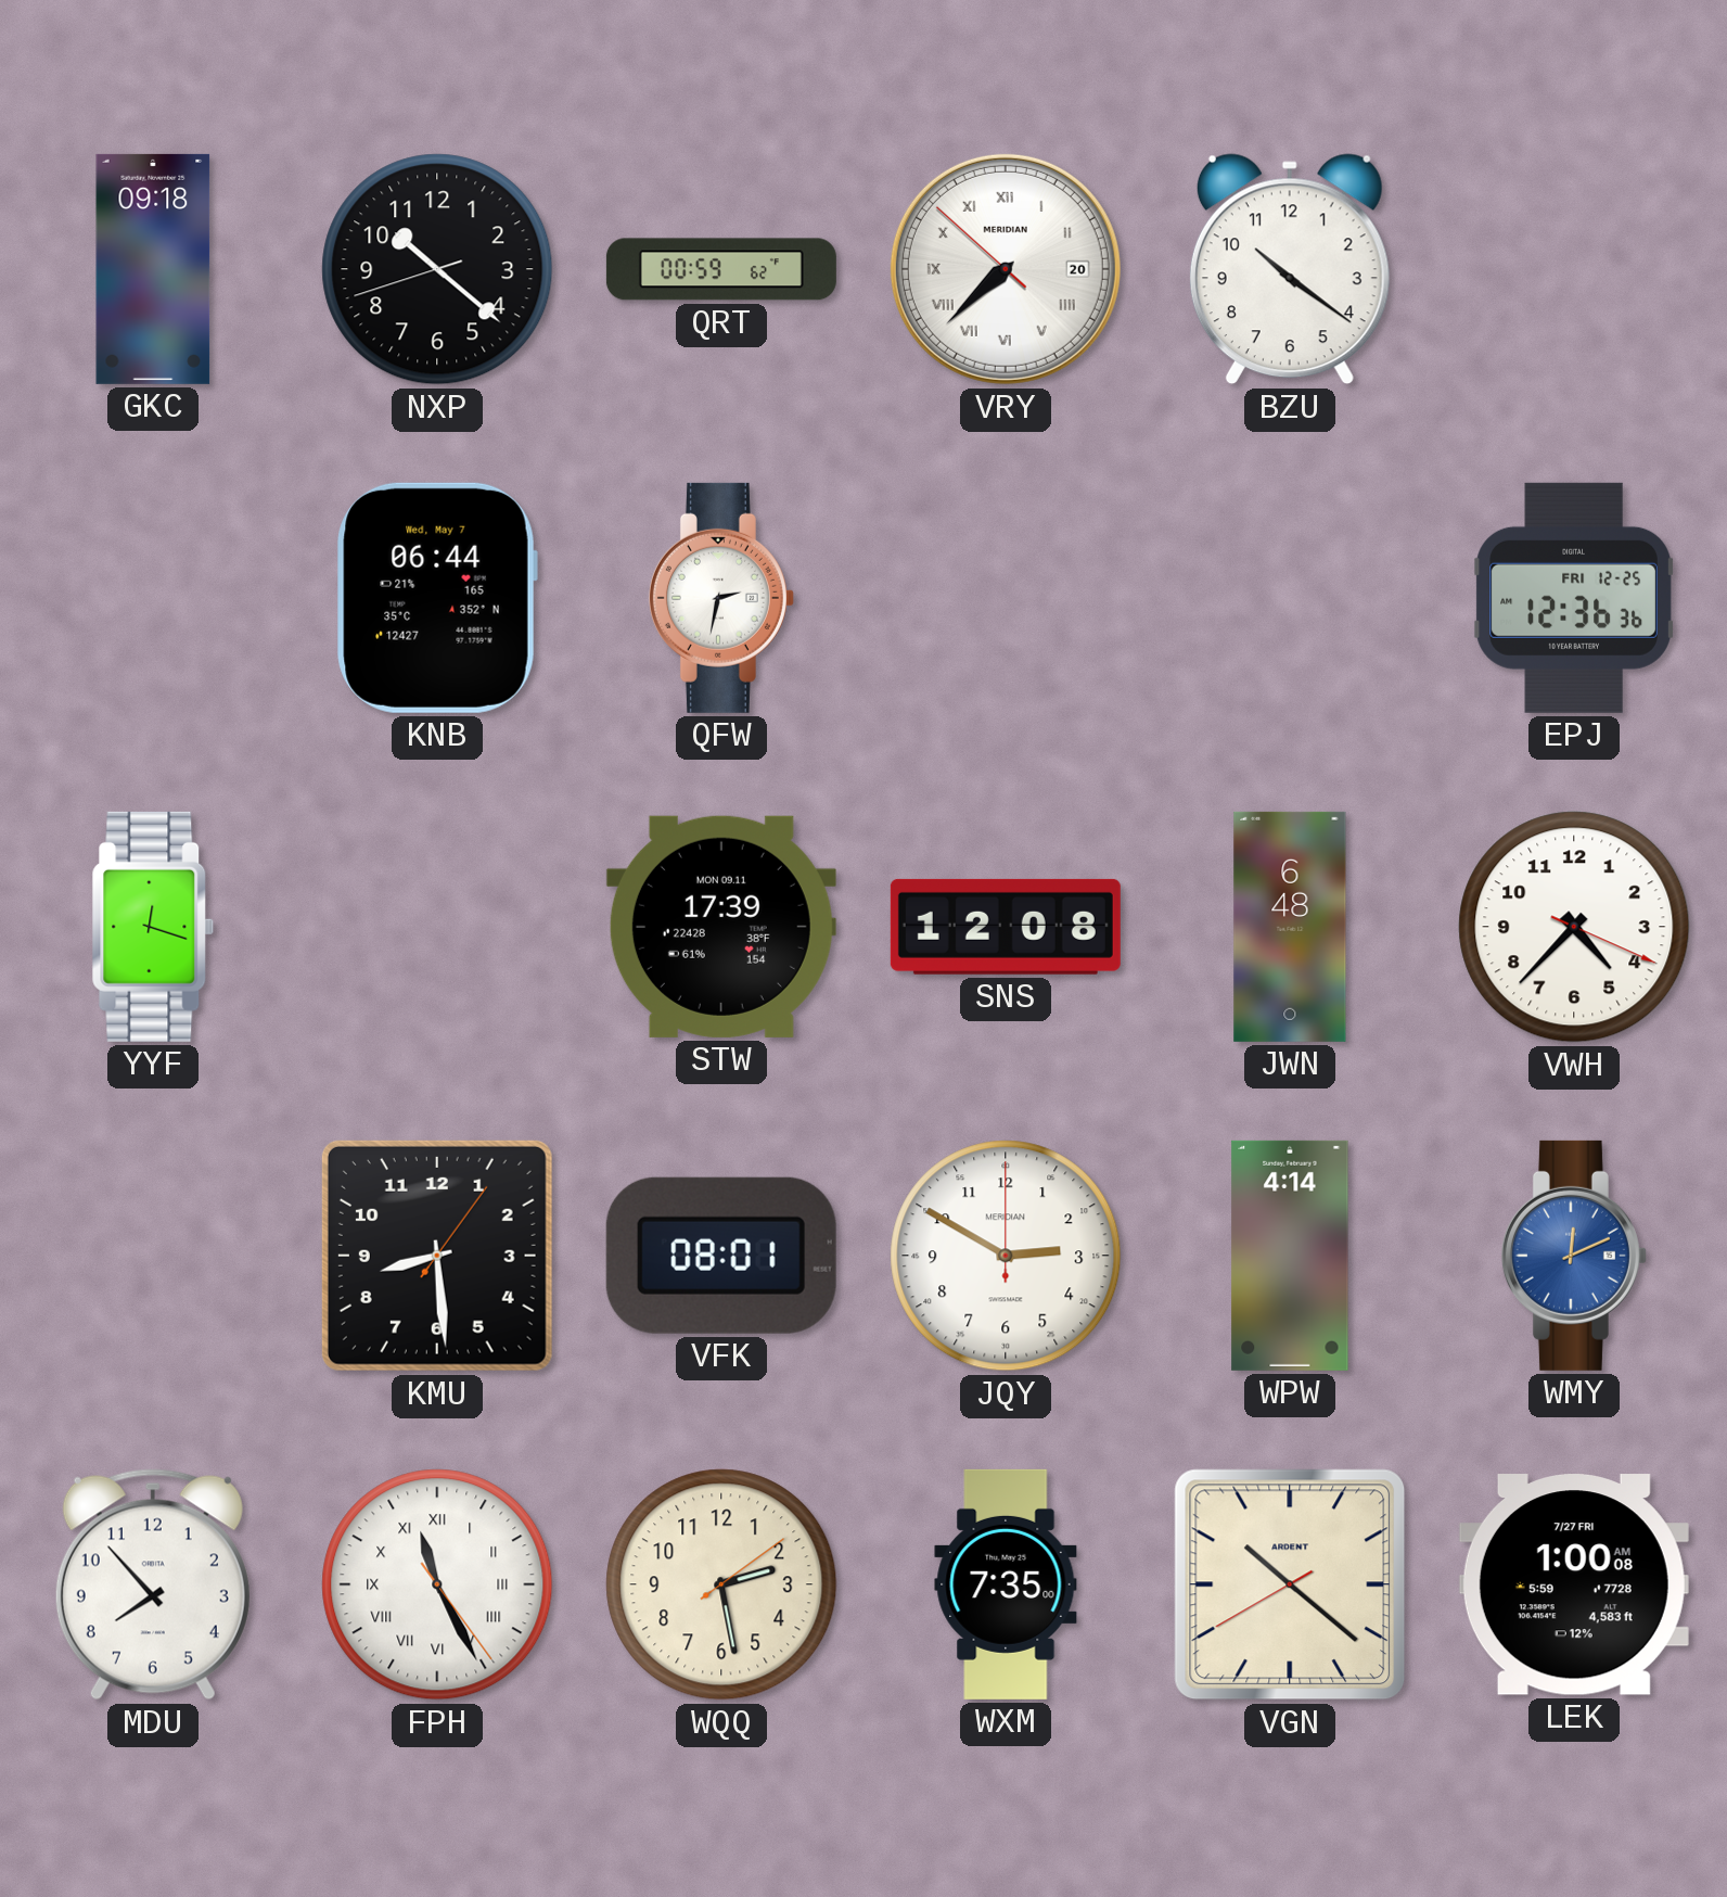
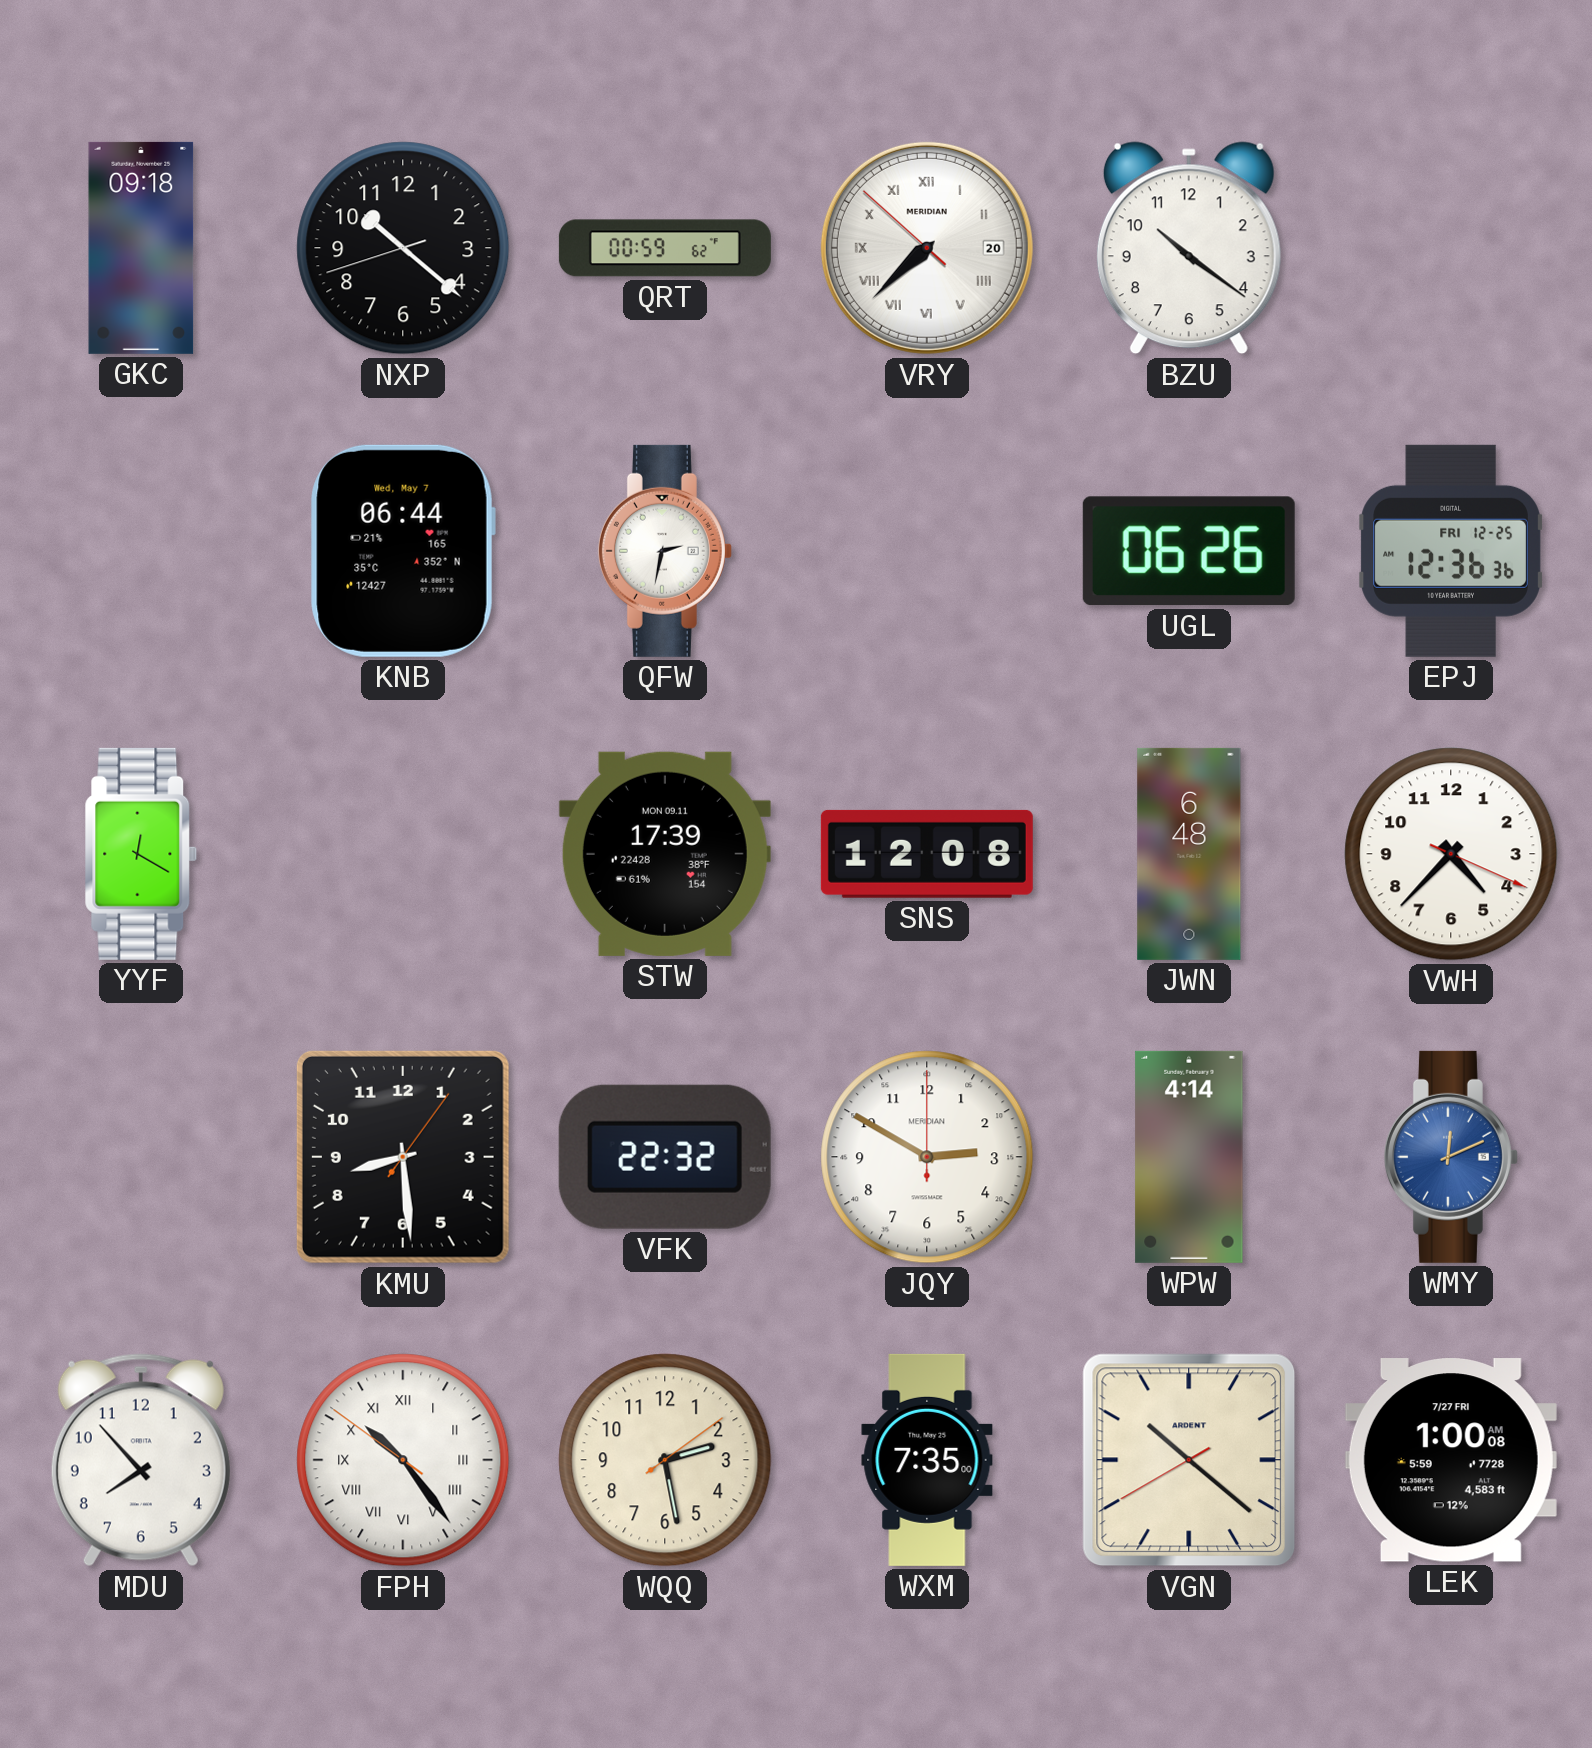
UGL: none -> 06:26
YYF: 12:18 -> 12:20
VFK: 08:01 -> 22:32
FPH: 11:25 -> 10:23
